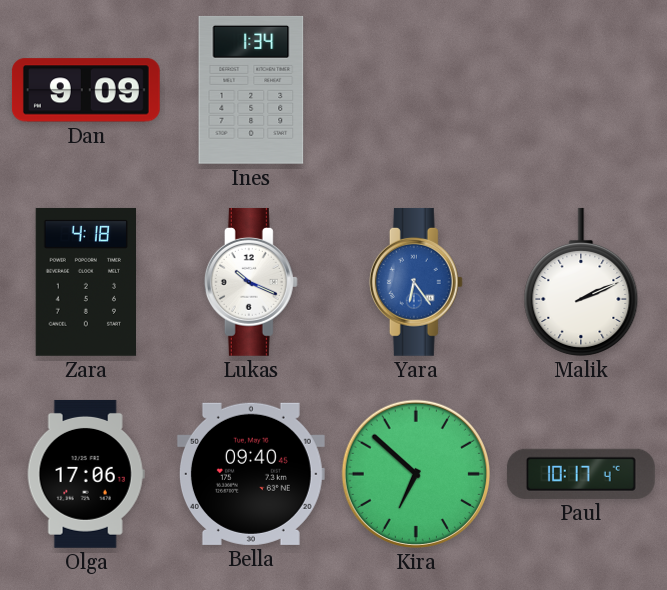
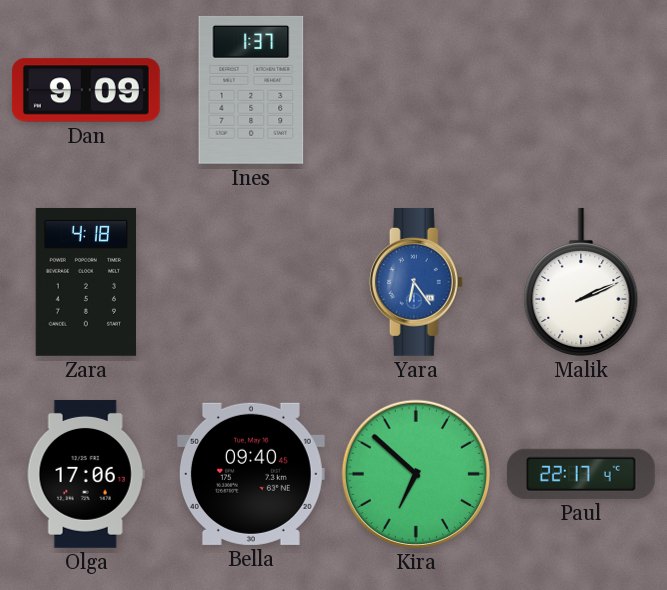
Ines: 1:34 -> 1:37
Lukas: 10:19 -> none
Paul: 10:17 -> 22:17
